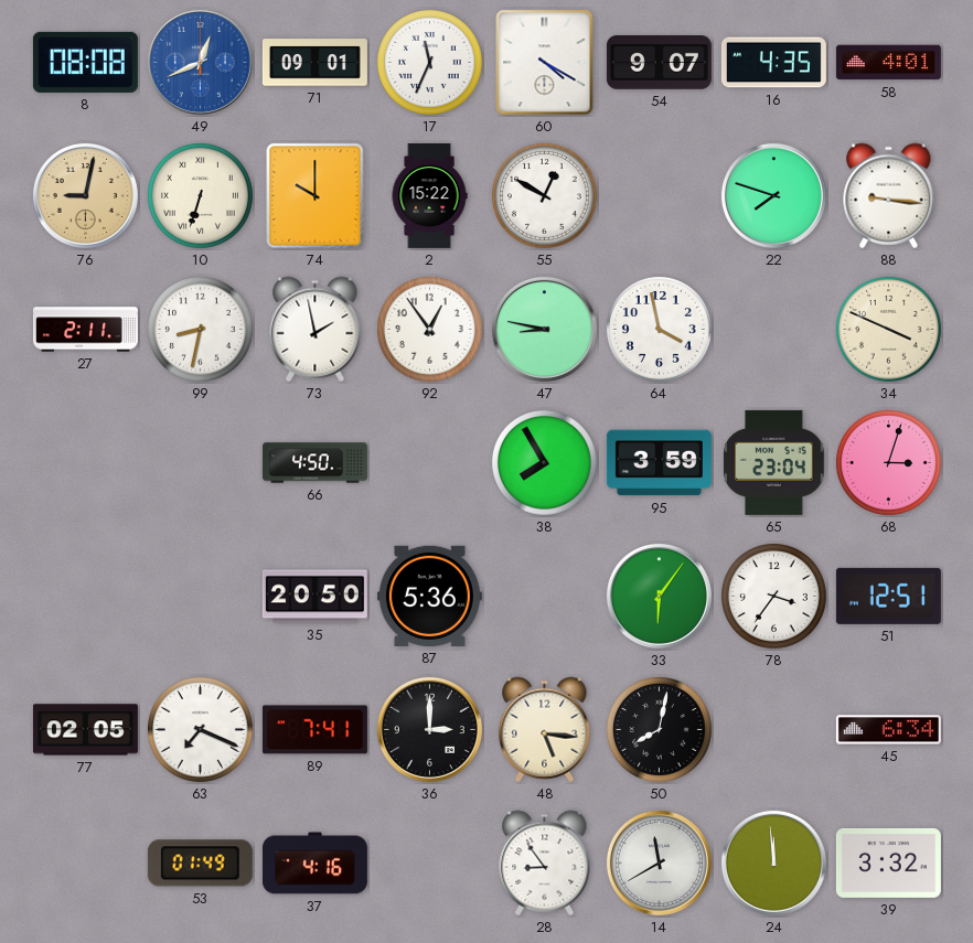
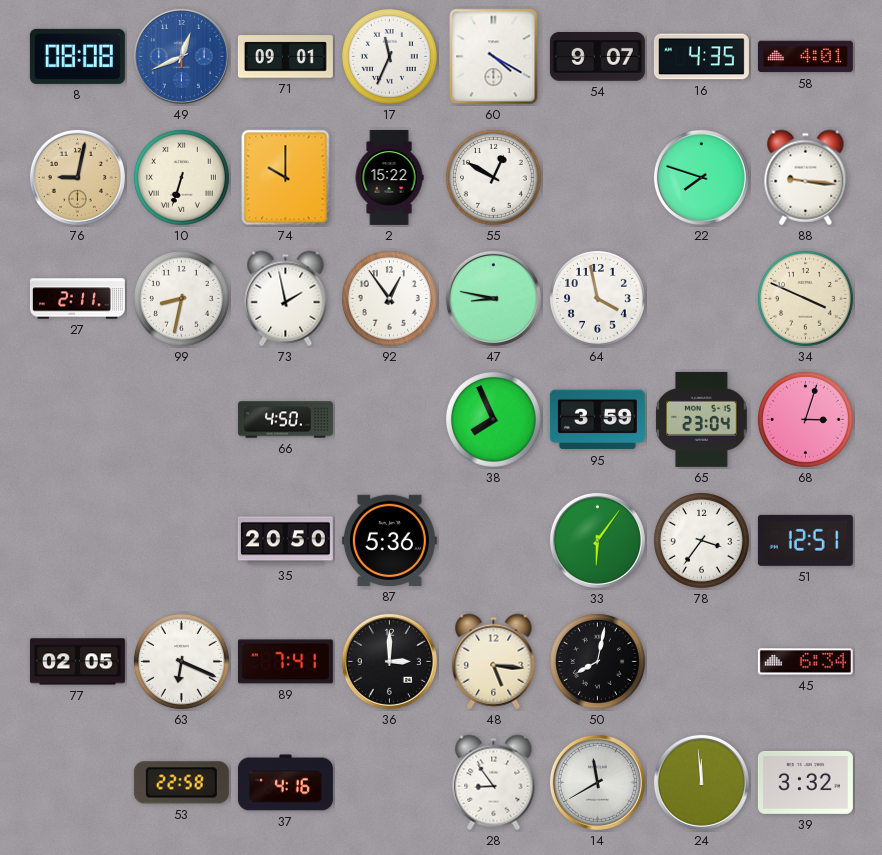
38: 7:55 -> 7:56
63: 7:19 -> 6:19
53: 01:49 -> 22:58
